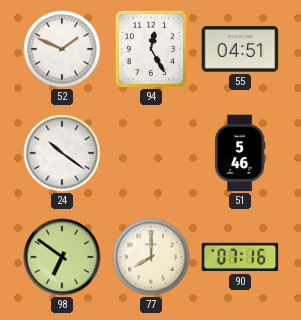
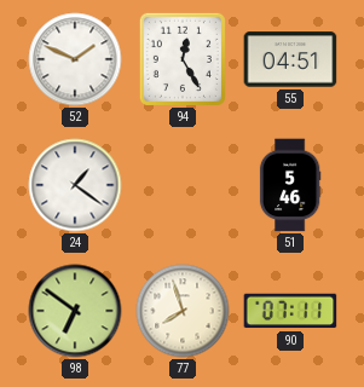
24: 10:21 -> 1:21
77: 8:00 -> 7:57
90: 07:16 -> 07:11
